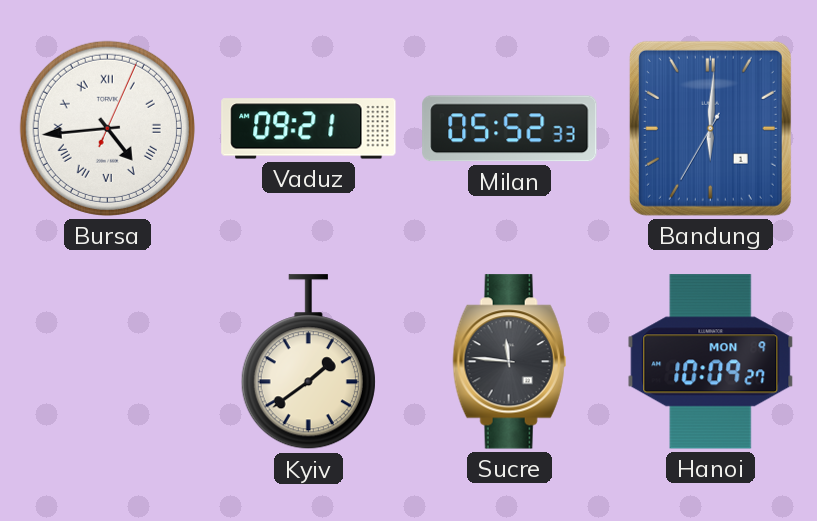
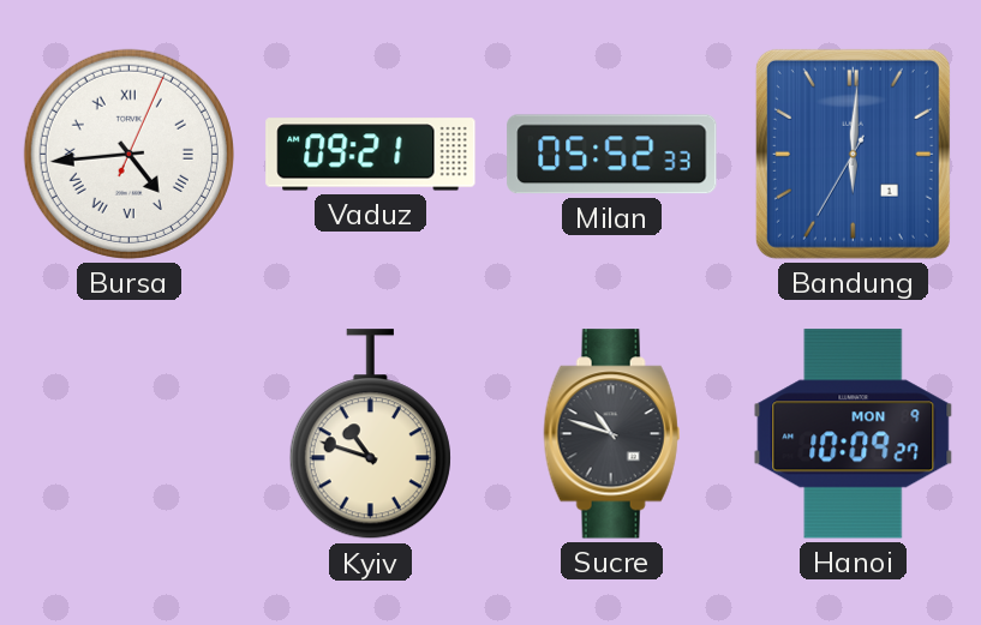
Kyiv: 1:39 -> 10:48
Sucre: 11:46 -> 10:48
